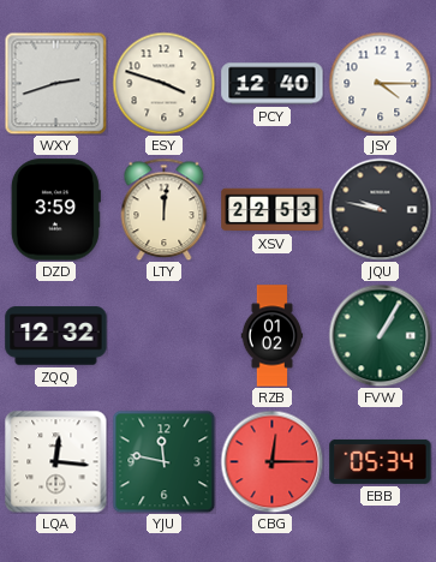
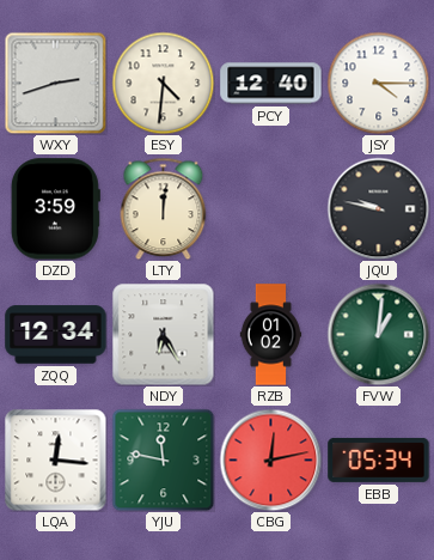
ESY: 3:48 -> 4:31
XSV: 22:53 -> none
ZQQ: 12:32 -> 12:34
NDY: none -> 6:25
FVW: 1:05 -> 1:01
CBG: 12:15 -> 12:13
